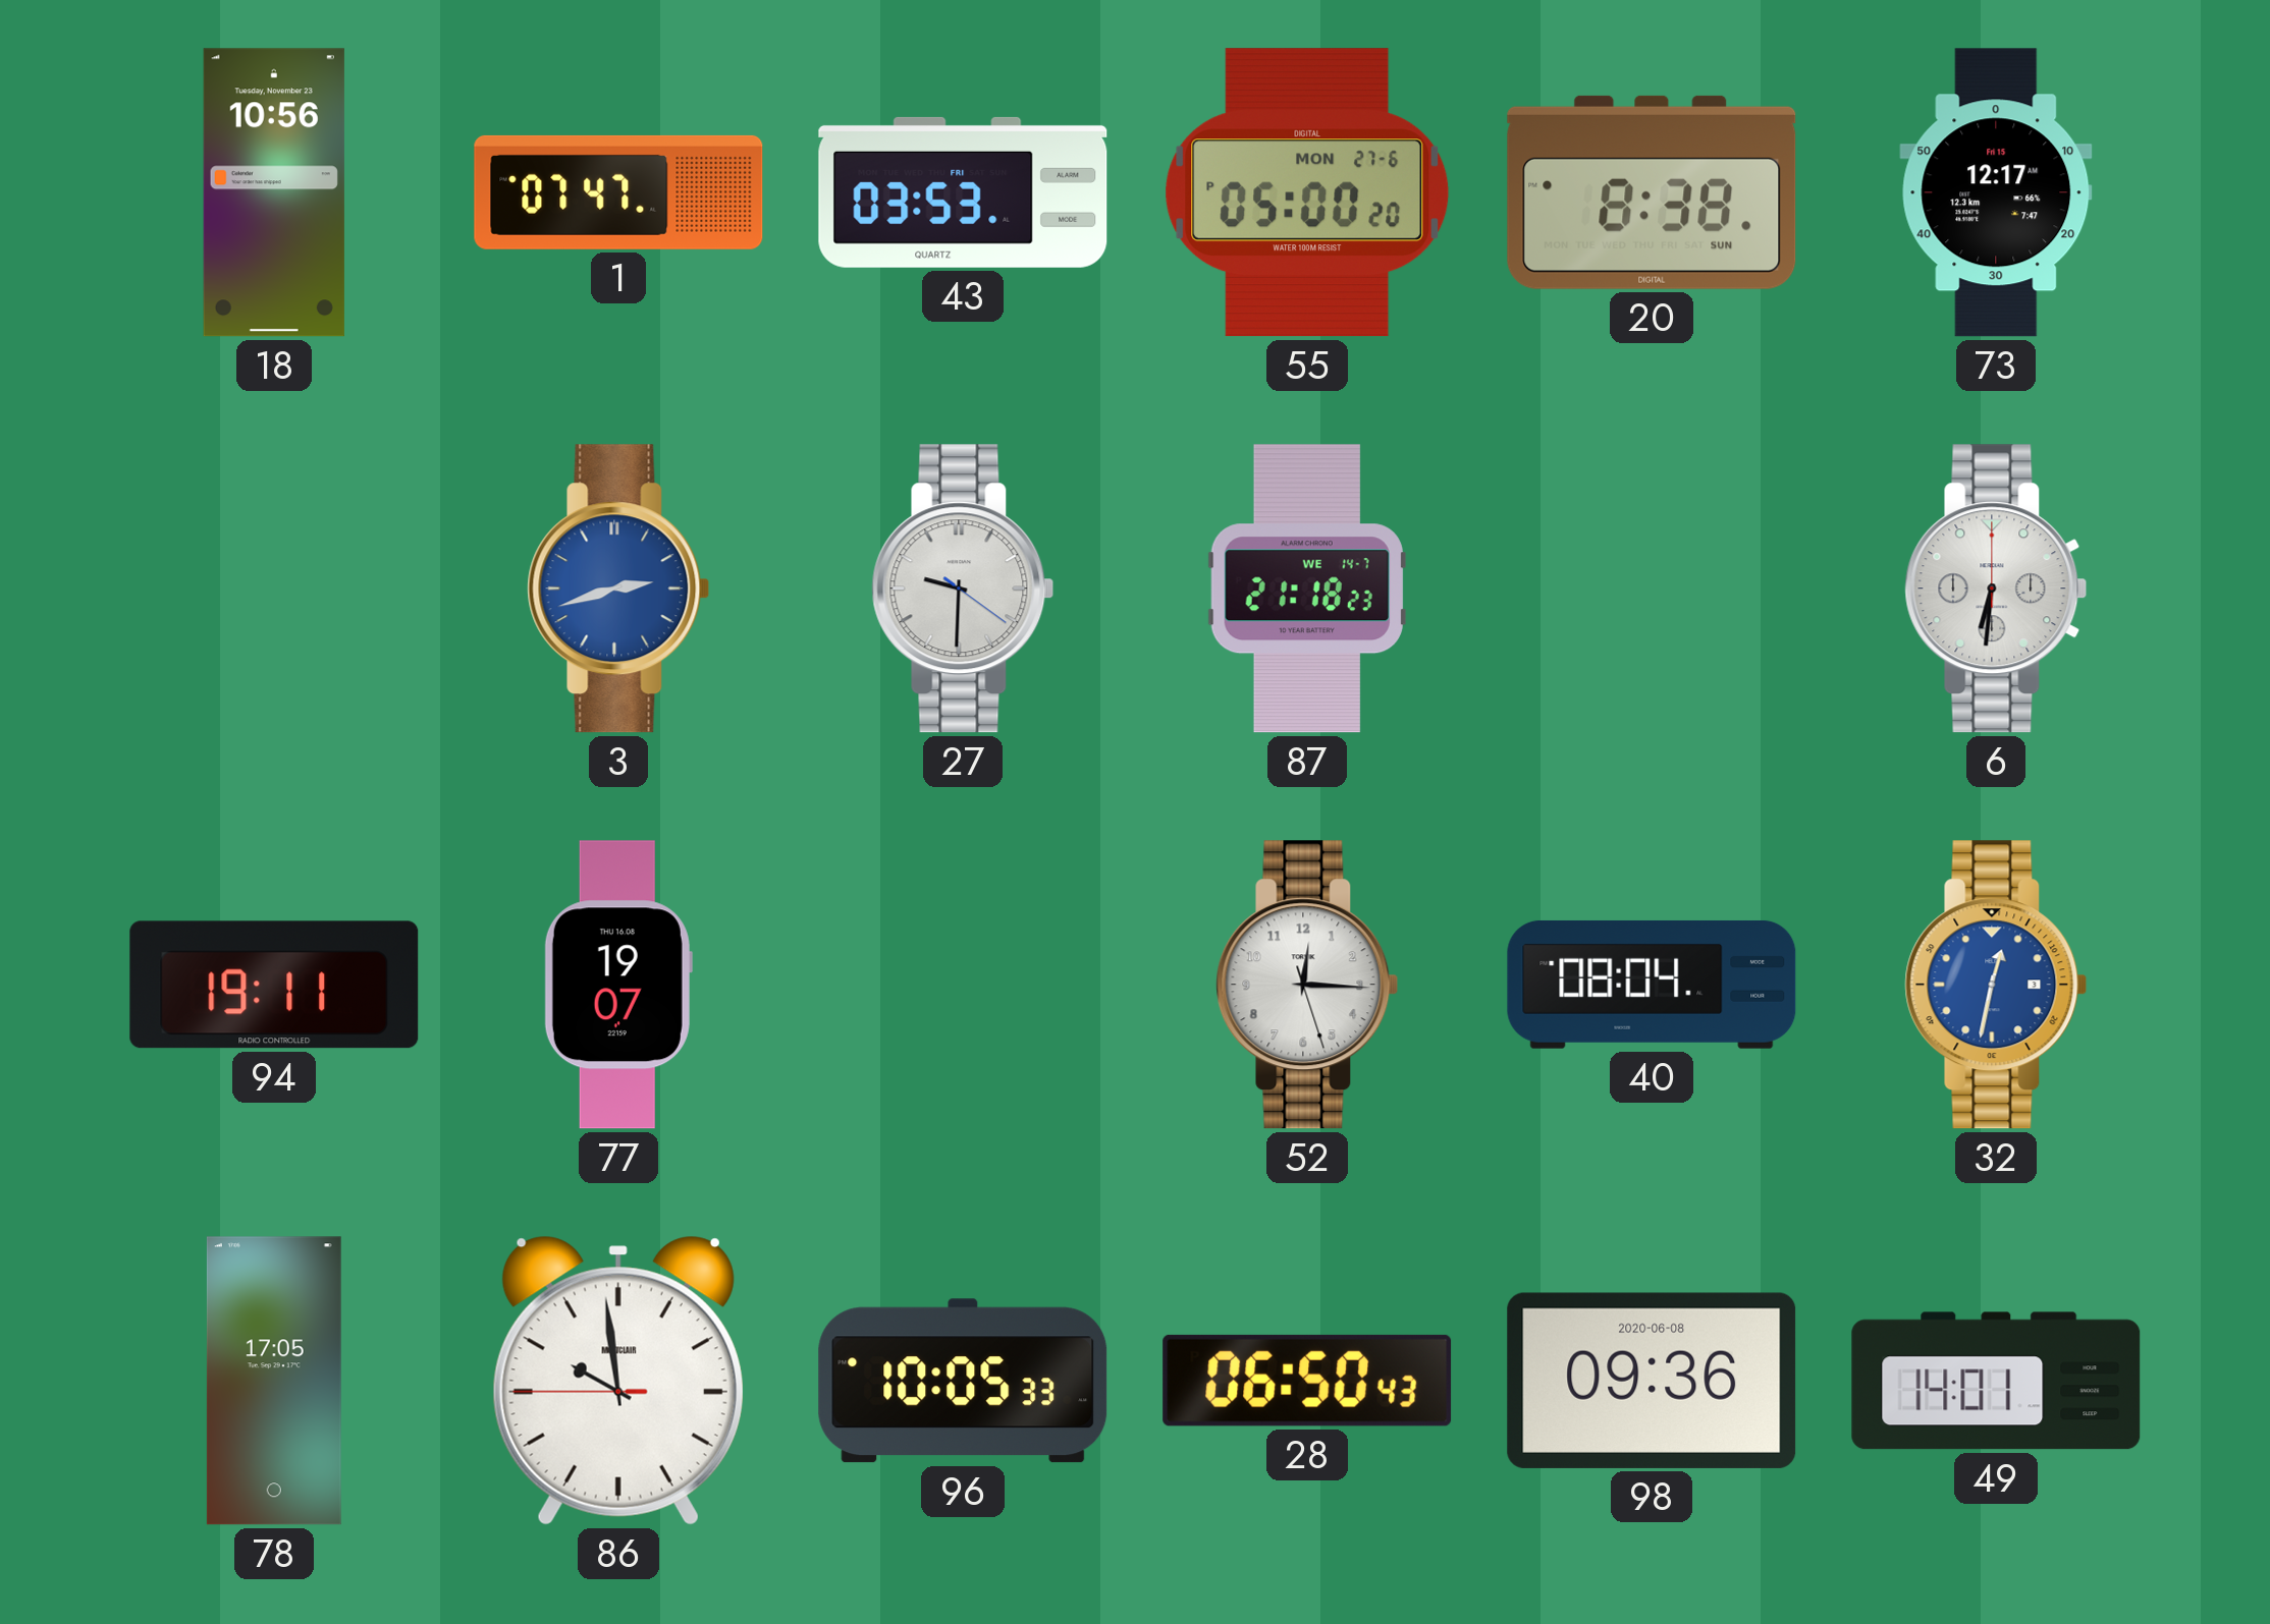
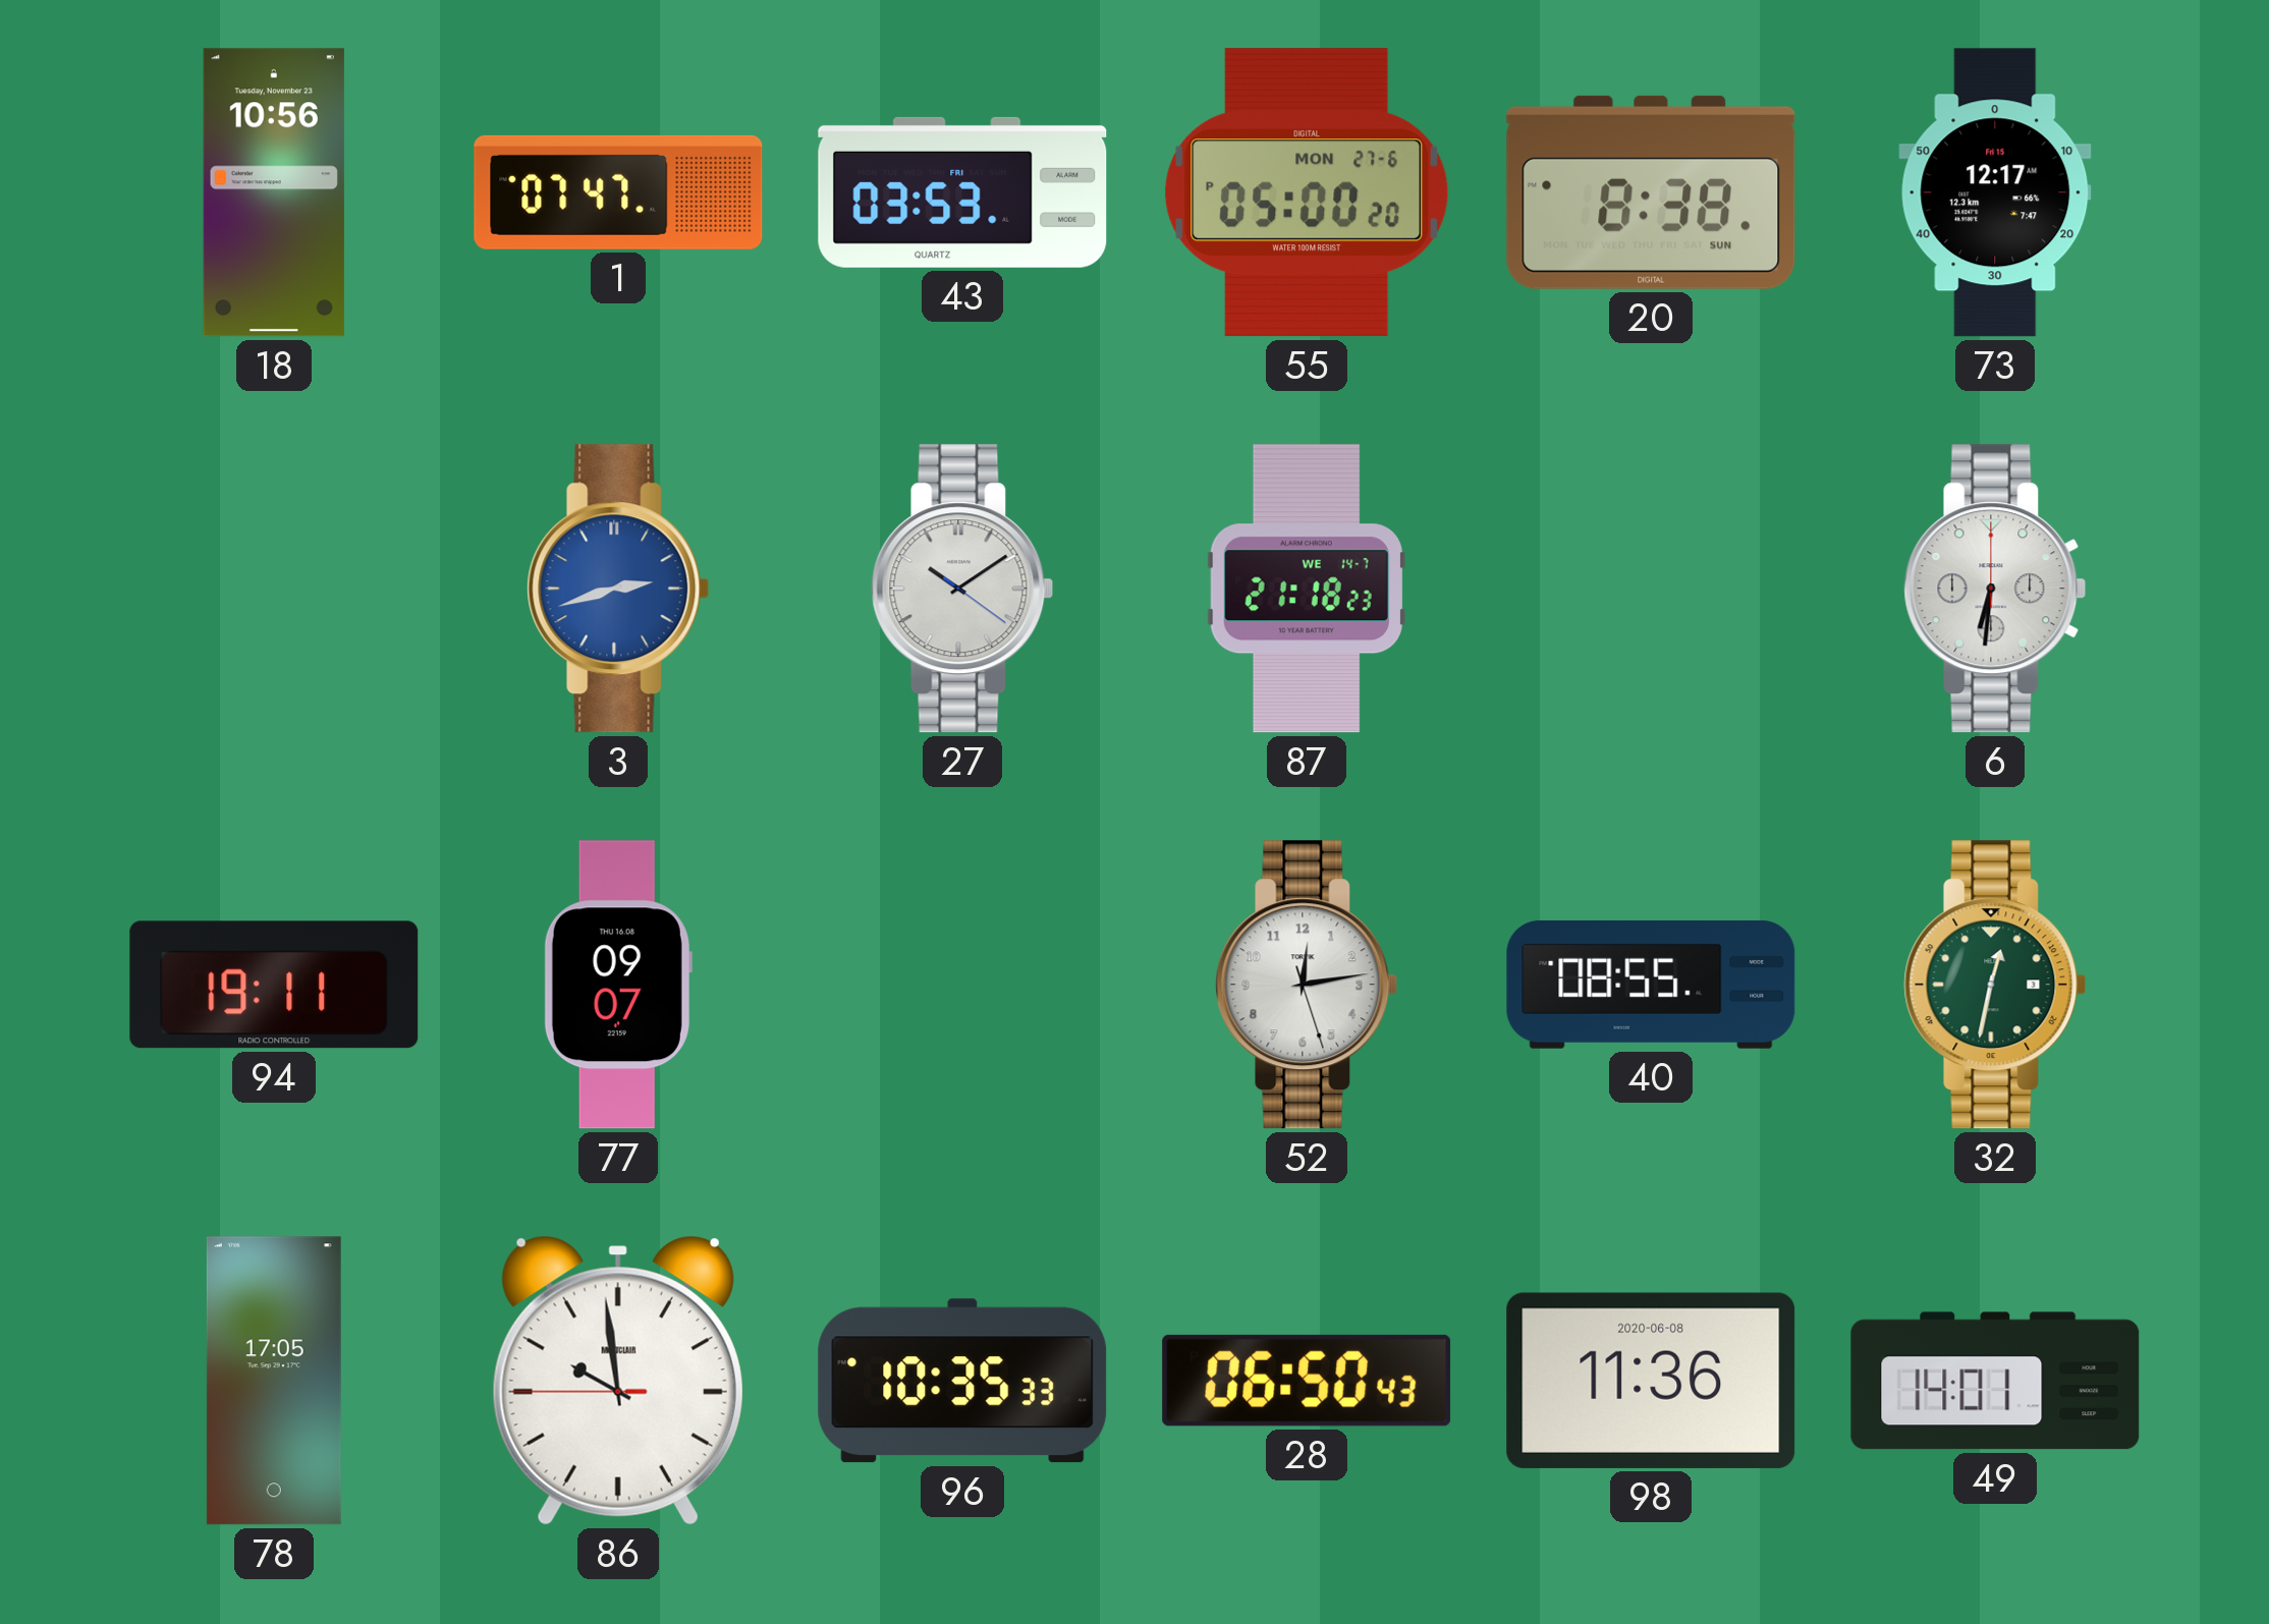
27: 9:30 -> 10:09
77: 19:07 -> 09:07
52: 12:15 -> 12:13
40: 08:04 -> 08:55
32 dial: blue -> green
96: 10:05 -> 10:35
98: 09:36 -> 11:36
